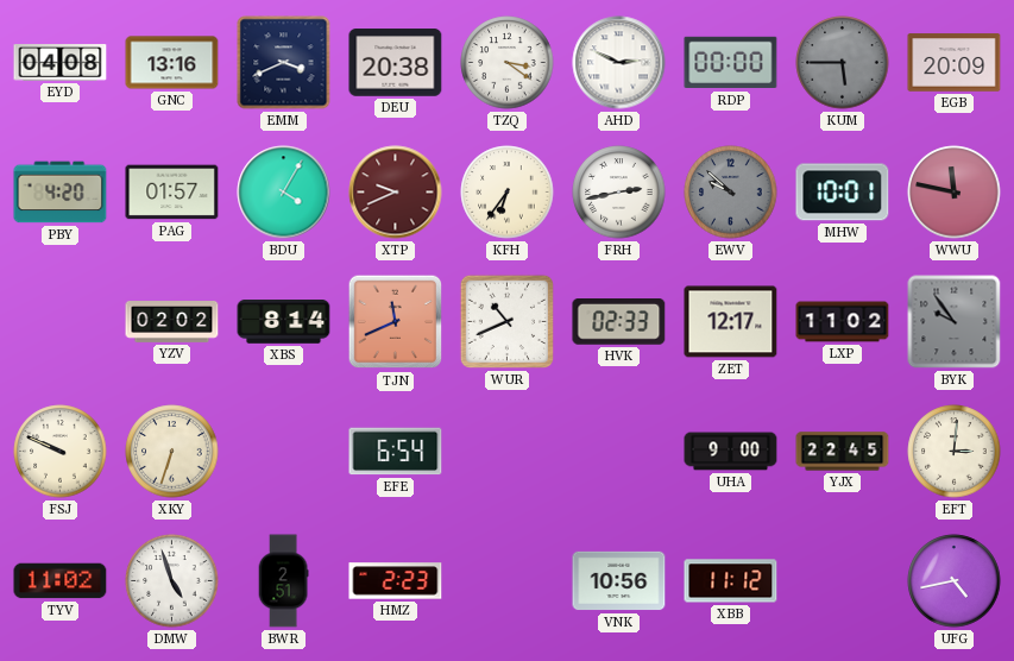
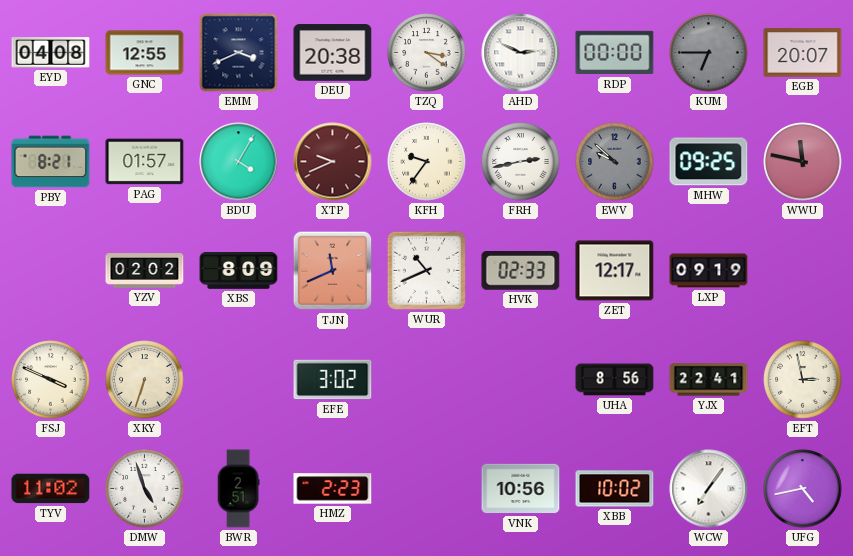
GNC: 13:16 -> 12:55
KUM: 5:45 -> 6:45
EGB: 20:09 -> 20:07
PBY: 4:20 -> 8:21
KFH: 6:36 -> 9:36
MHW: 10:01 -> 09:25
XBS: 8:14 -> 8:09
LXP: 11:02 -> 09:19
BYK: 9:54 -> none
FSJ: 9:49 -> 3:49
EFE: 6:54 -> 3:02
UHA: 9:00 -> 8:56
YJX: 22:45 -> 22:41
EFT: 3:01 -> 2:58
XBB: 11:12 -> 10:02
WCW: none -> 7:06
